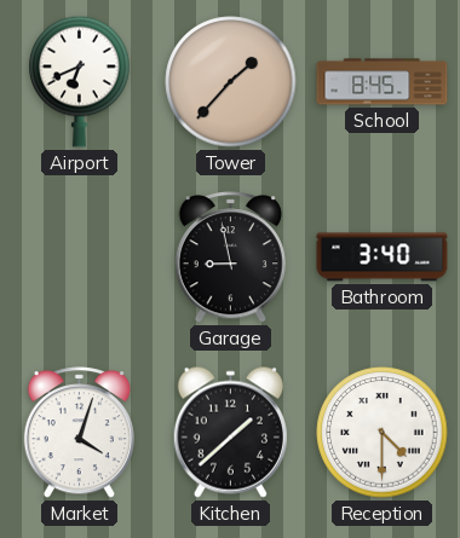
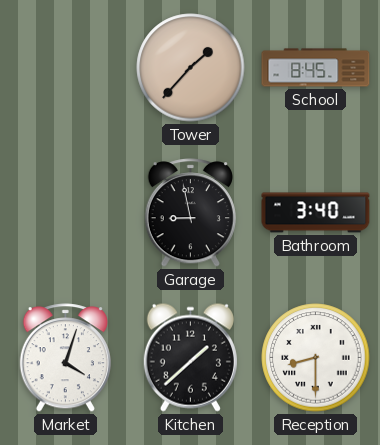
Airport: 6:41 -> none
Reception: 4:30 -> 8:30
